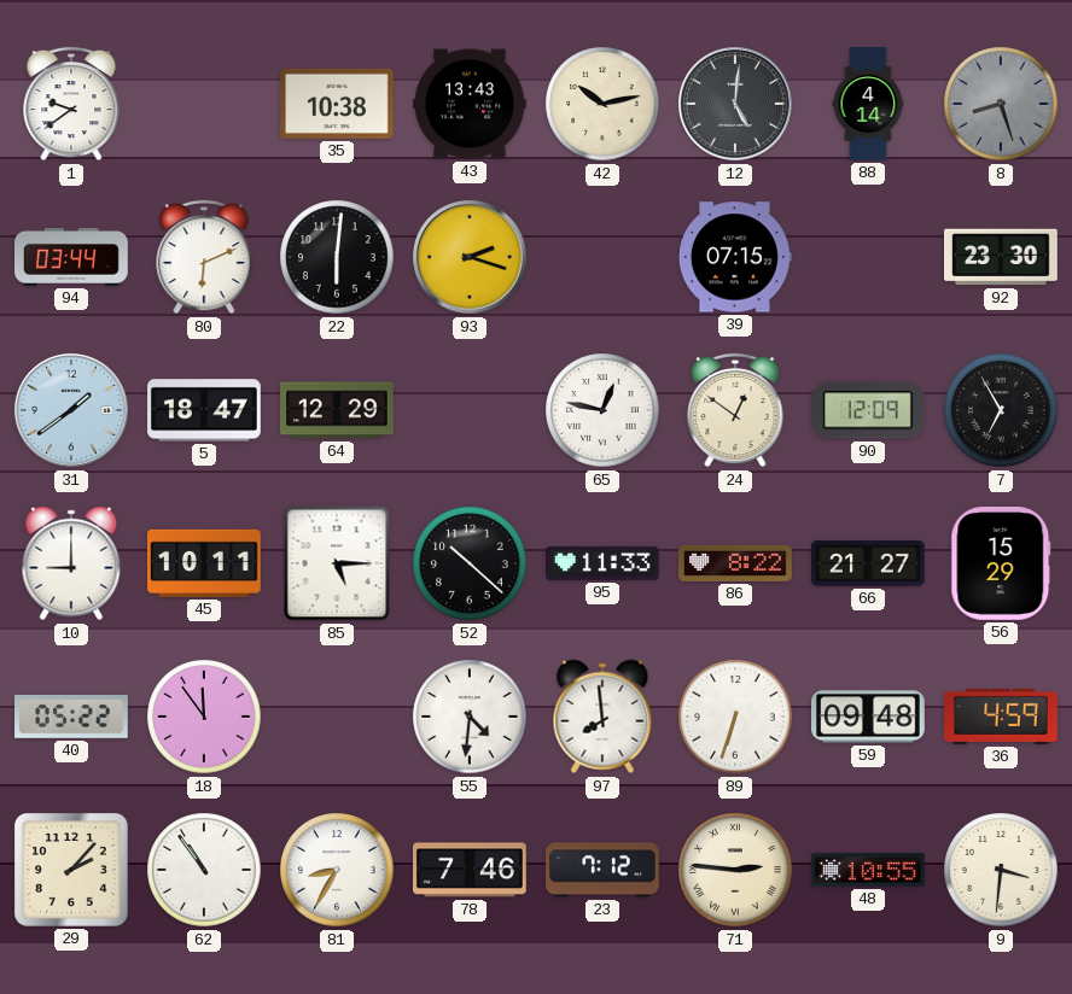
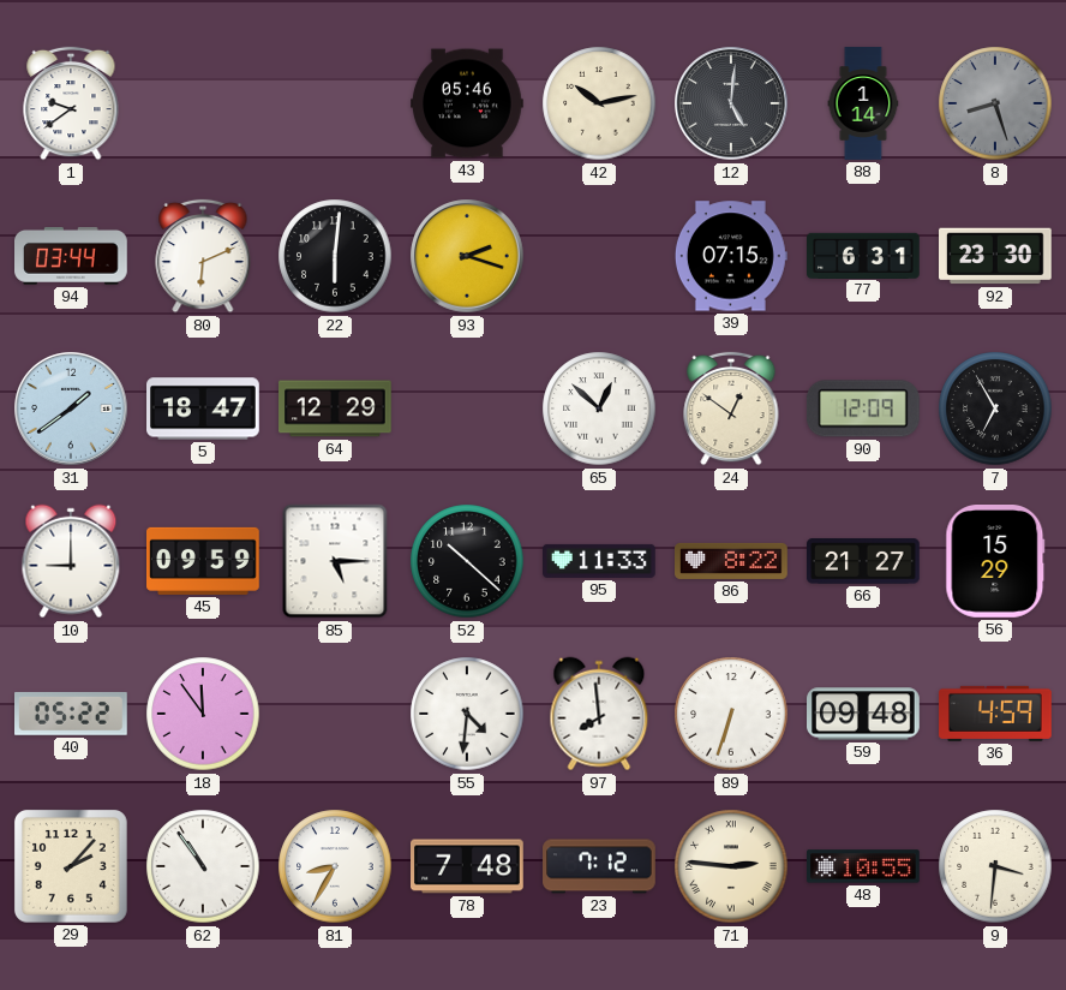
35: 10:38 -> none
43: 13:43 -> 05:46
88: 4:14 -> 1:14
77: none -> 6:31
65: 12:47 -> 12:52
45: 10:11 -> 09:59
78: 7:46 -> 7:48
